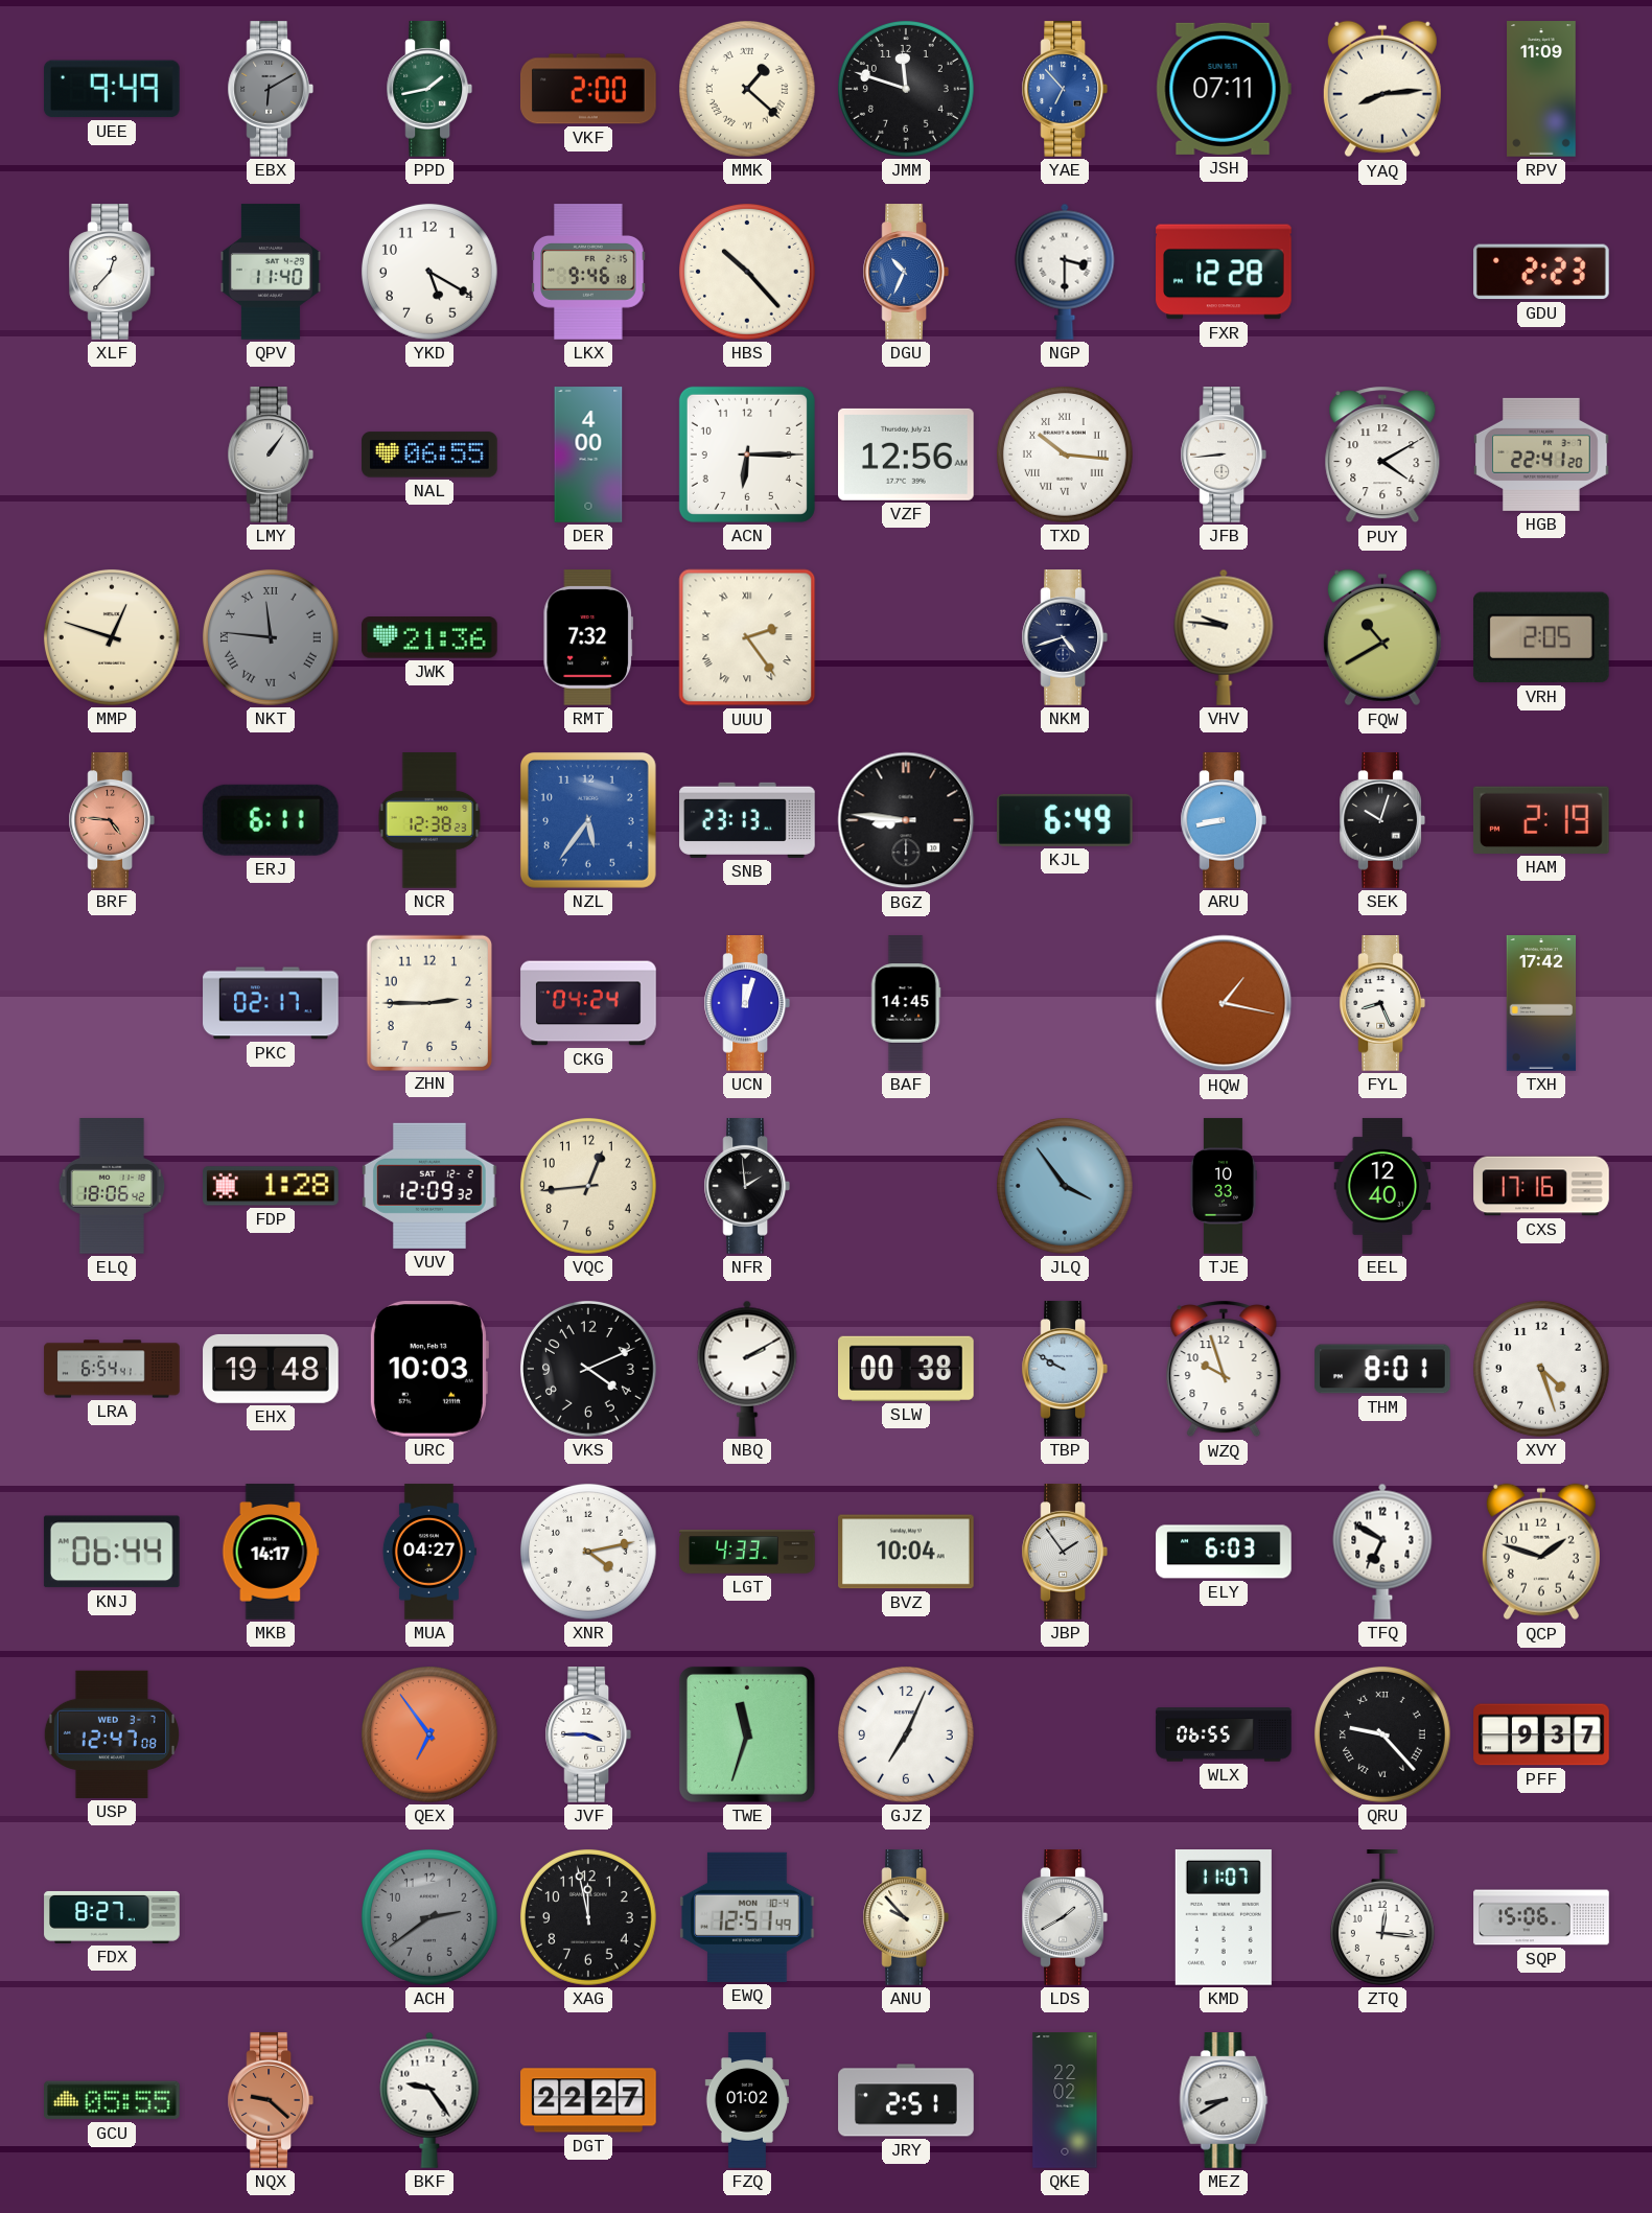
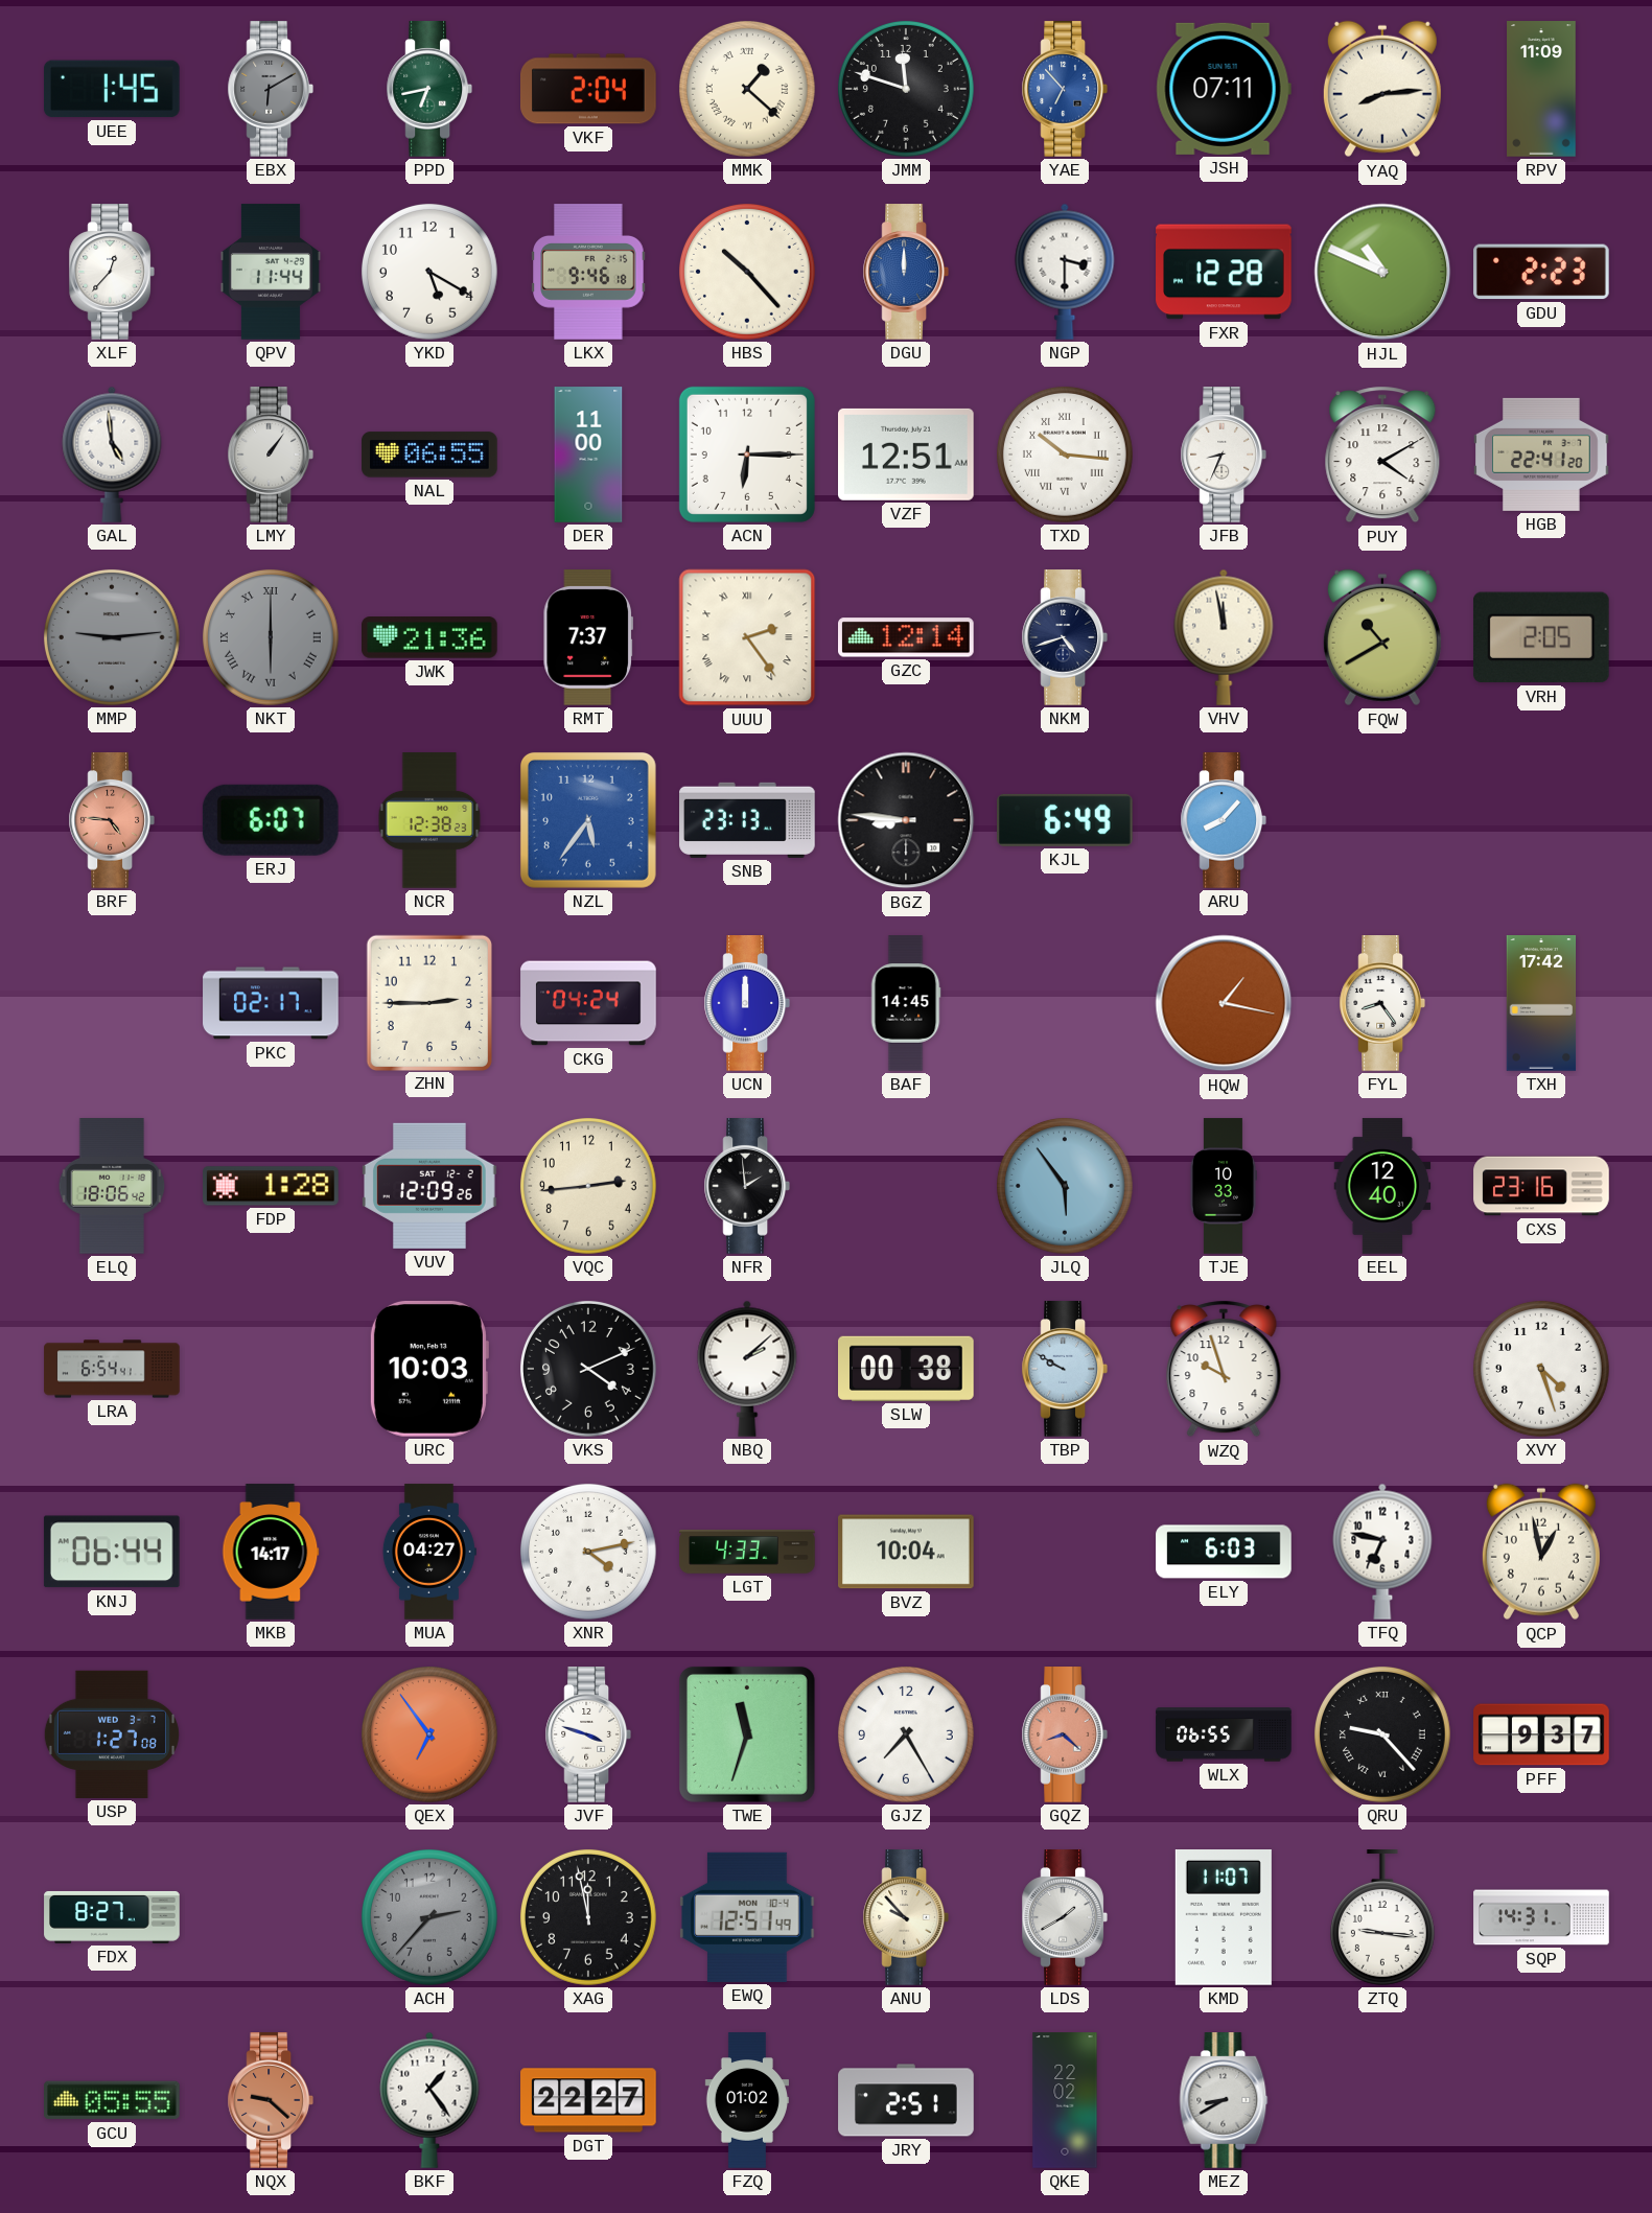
UEE: 9:49 -> 1:45
PPD: 1:43 -> 6:43
VKF: 2:00 -> 2:04
QPV: 11:40 -> 11:44
DGU: 10:34 -> 12:00
HJL: none -> 10:49
GAL: none -> 4:59
DER: 4:00 -> 11:00
VZF: 12:56 -> 12:51
JFB: 8:44 -> 8:34
MMP: 12:48 -> 9:14
MMP dial: cream -> grey
NKT: 11:46 -> 6:00
RMT: 7:32 -> 7:37
GZC: none -> 12:14
VHV: 9:46 -> 11:58
ERJ: 6:11 -> 6:07
ARU: 8:43 -> 8:07
SEK: 10:03 -> none
HAM: 2:19 -> none
UCN: 12:03 -> 12:00
FYL: 8:26 -> 8:24
VUV: 12:09:32 -> 12:09:26
VQC: 12:44 -> 2:44
JLQ: 3:54 -> 5:54
CXS: 17:16 -> 23:16
EHX: 19:48 -> none
NBQ: 2:10 -> 2:08
THM: 8:01 -> none
JBP: 1:54 -> none
TFQ: 6:50 -> 6:47
QCP: 1:48 -> 12:58
USP: 12:47 -> 1:27
JVF: 3:45 -> 3:48
GJZ: 7:04 -> 7:25
GQZ: none -> 8:22
ACH: 2:39 -> 2:37
ZTQ: 12:16 -> 9:16
SQP: 15:06 -> 14:31
BKF: 9:24 -> 1:24
